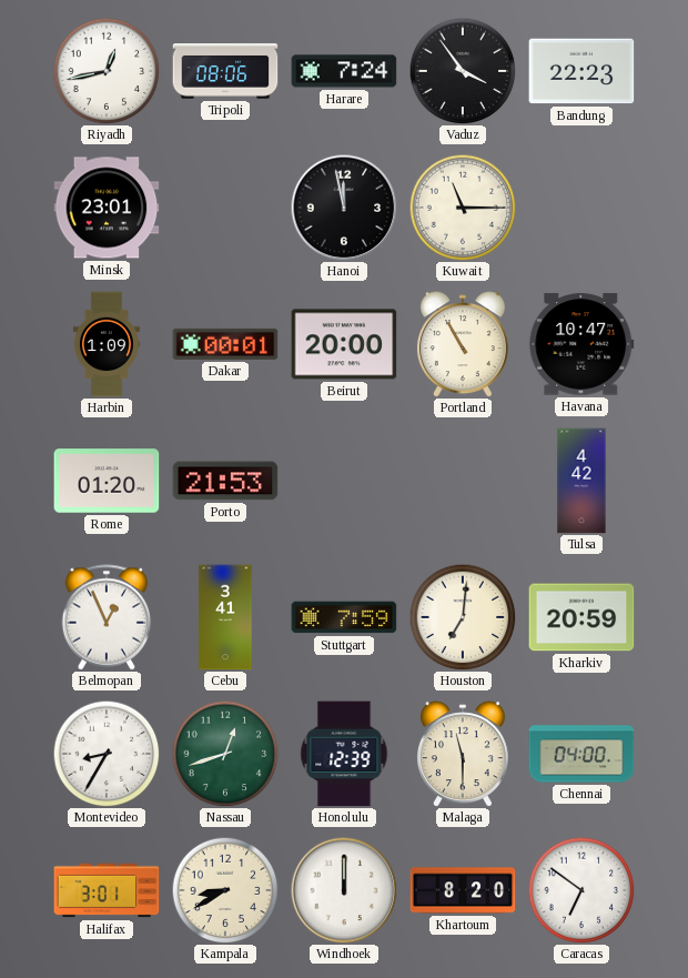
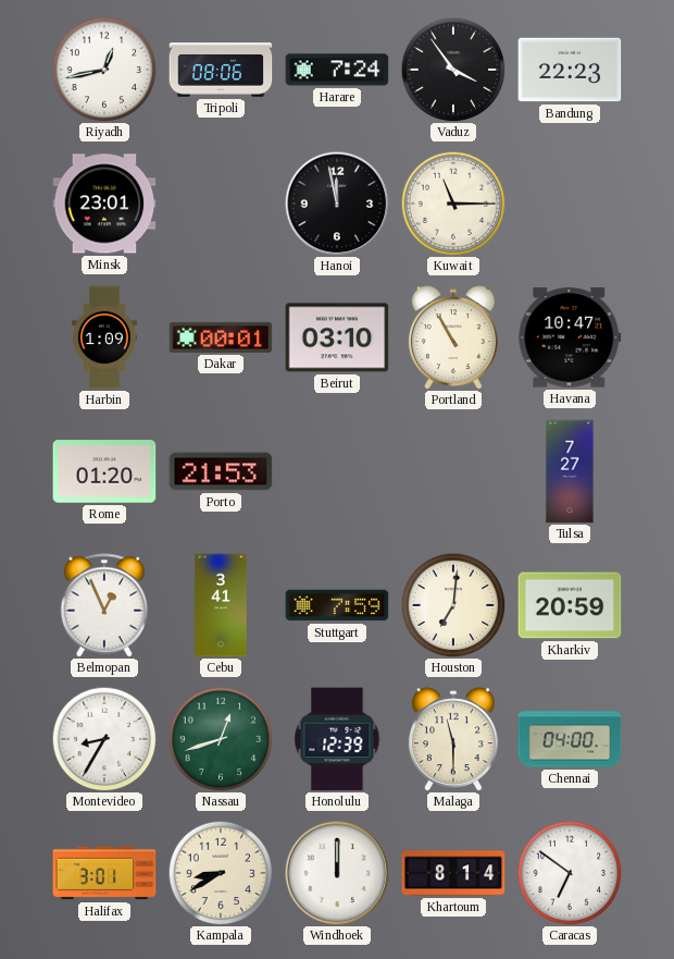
Beirut: 20:00 -> 03:10
Tulsa: 4:42 -> 7:27
Khartoum: 8:20 -> 8:14
